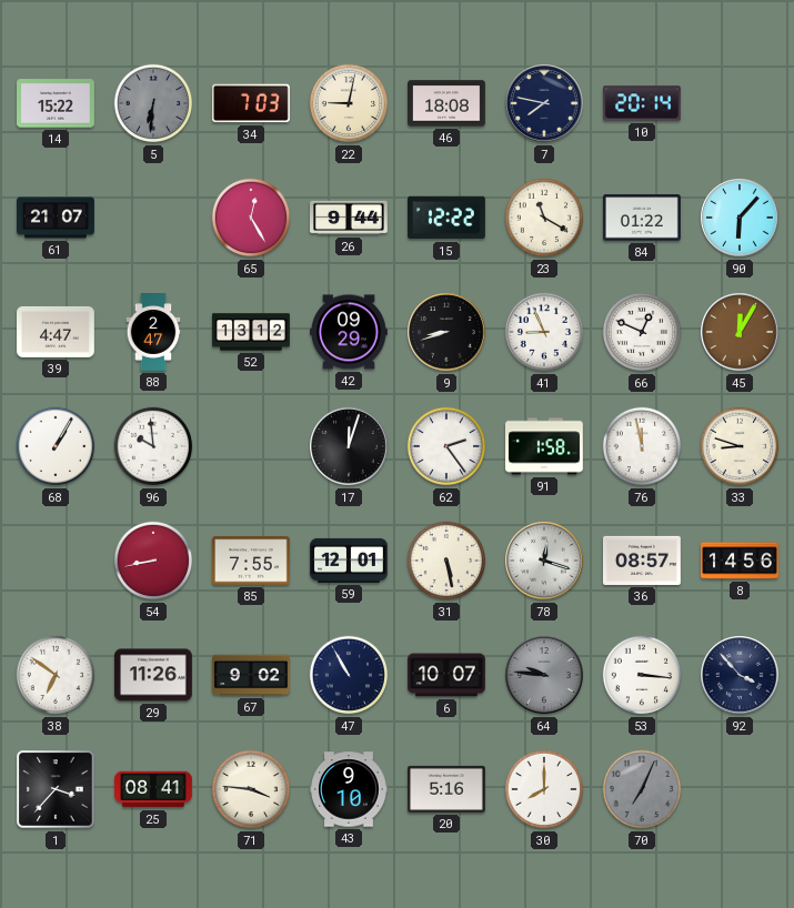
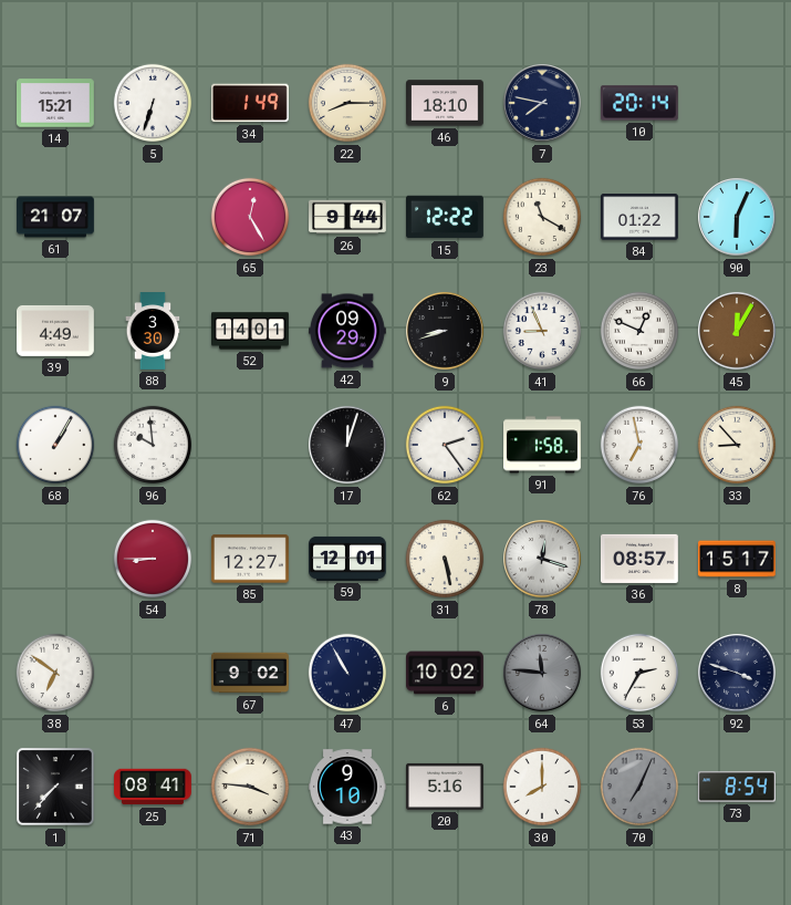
14: 15:22 -> 15:21
5: 6:31 -> 6:33
5 dial: grey -> white
34: 7:03 -> 1:49
22: 9:02 -> 8:15
46: 18:08 -> 18:10
90: 6:07 -> 6:04
39: 4:47 -> 4:49
88: 2:47 -> 3:30
52: 13:12 -> 14:01
76: 11:58 -> 6:58
33: 8:48 -> 8:53
54: 8:43 -> 8:45
85: 7:55 -> 12:27
8: 14:56 -> 15:17
29: 11:26 -> none
6: 10:07 -> 10:02
64: 9:46 -> 11:46
53: 3:16 -> 2:35
92: 3:53 -> 3:48
1: 3:37 -> 7:37
73: none -> 8:54
